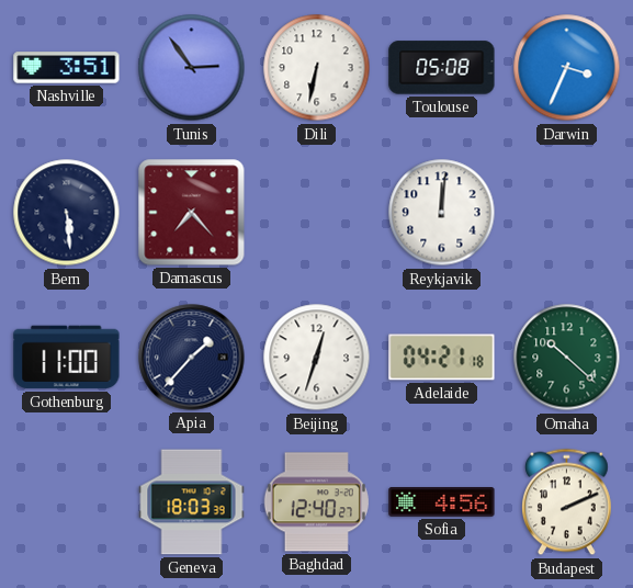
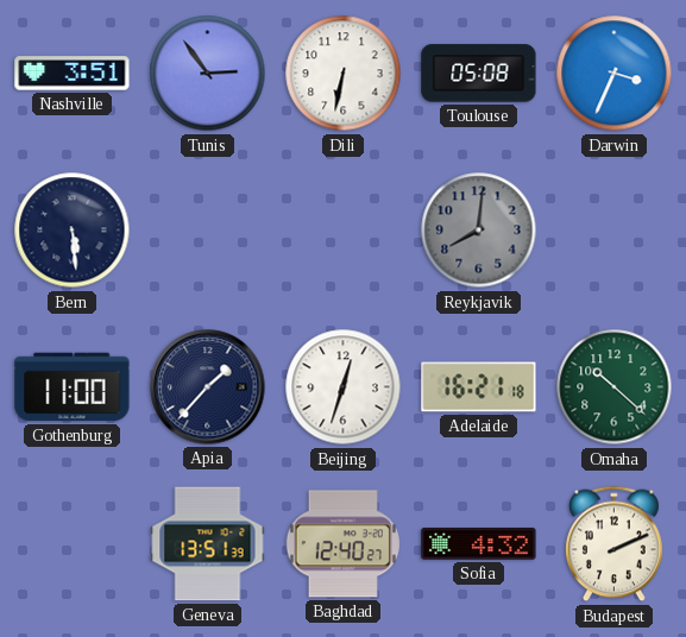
Damascus: 7:23 -> none
Reykjavik: 12:01 -> 8:01
Reykjavik dial: white -> grey
Adelaide: 04:21 -> 16:21
Geneva: 18:03 -> 13:51
Sofia: 4:56 -> 4:32
